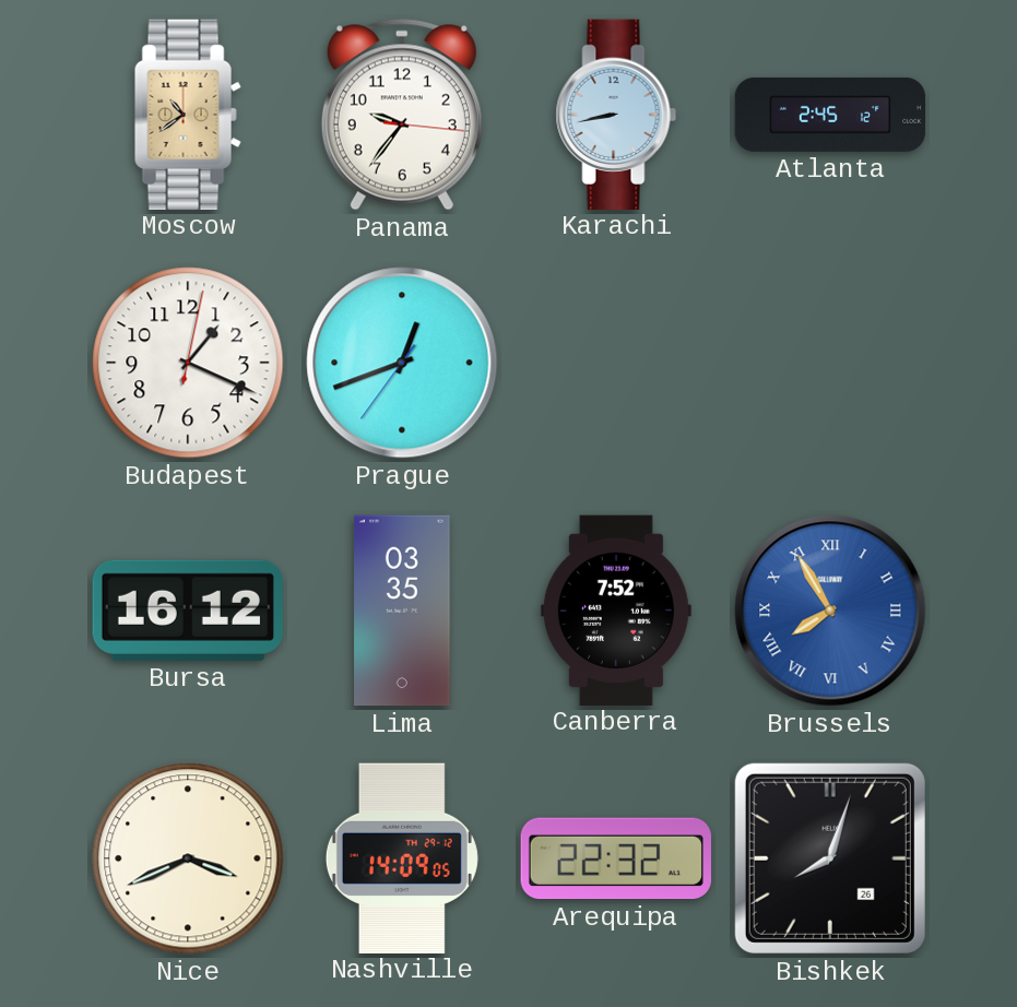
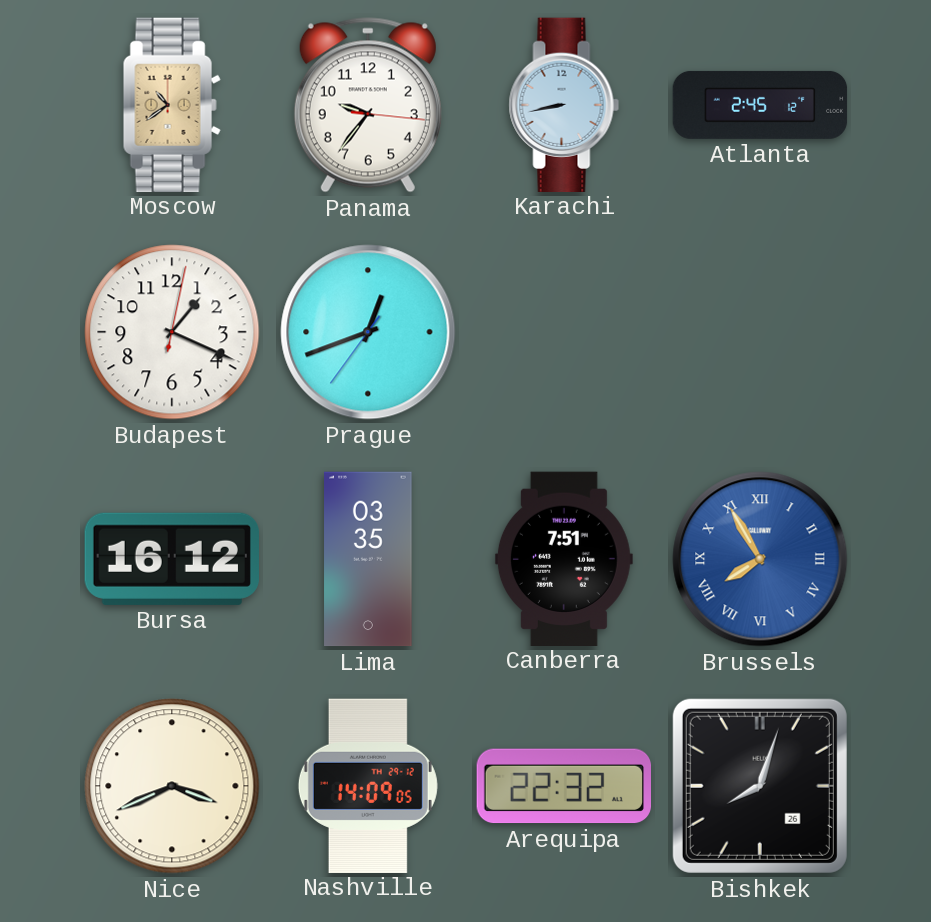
Canberra: 7:52 -> 7:51
